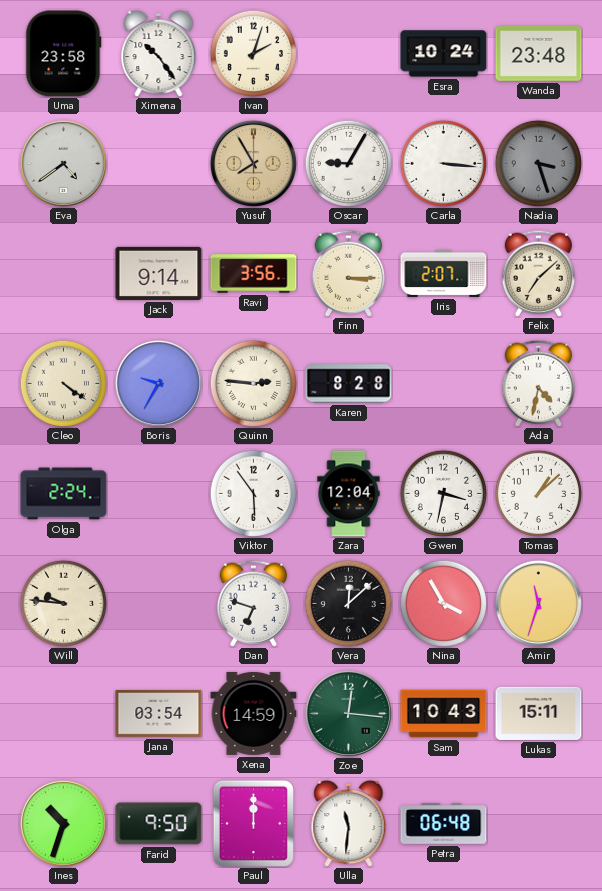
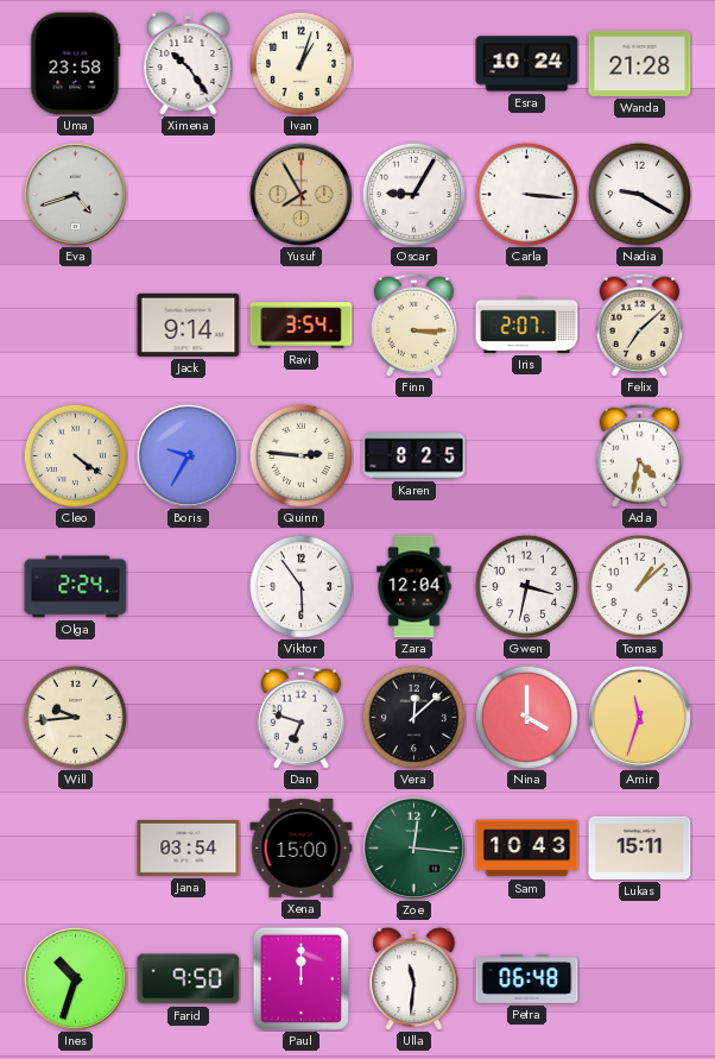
Ivan: 2:03 -> 1:03
Wanda: 23:48 -> 21:28
Eva: 4:39 -> 4:42
Nadia: 3:27 -> 9:20
Nadia dial: grey -> white
Ravi: 3:56 -> 3:54
Karen: 8:28 -> 8:25
Will: 9:46 -> 9:44
Nina: 3:55 -> 4:00
Xena: 14:59 -> 15:00
